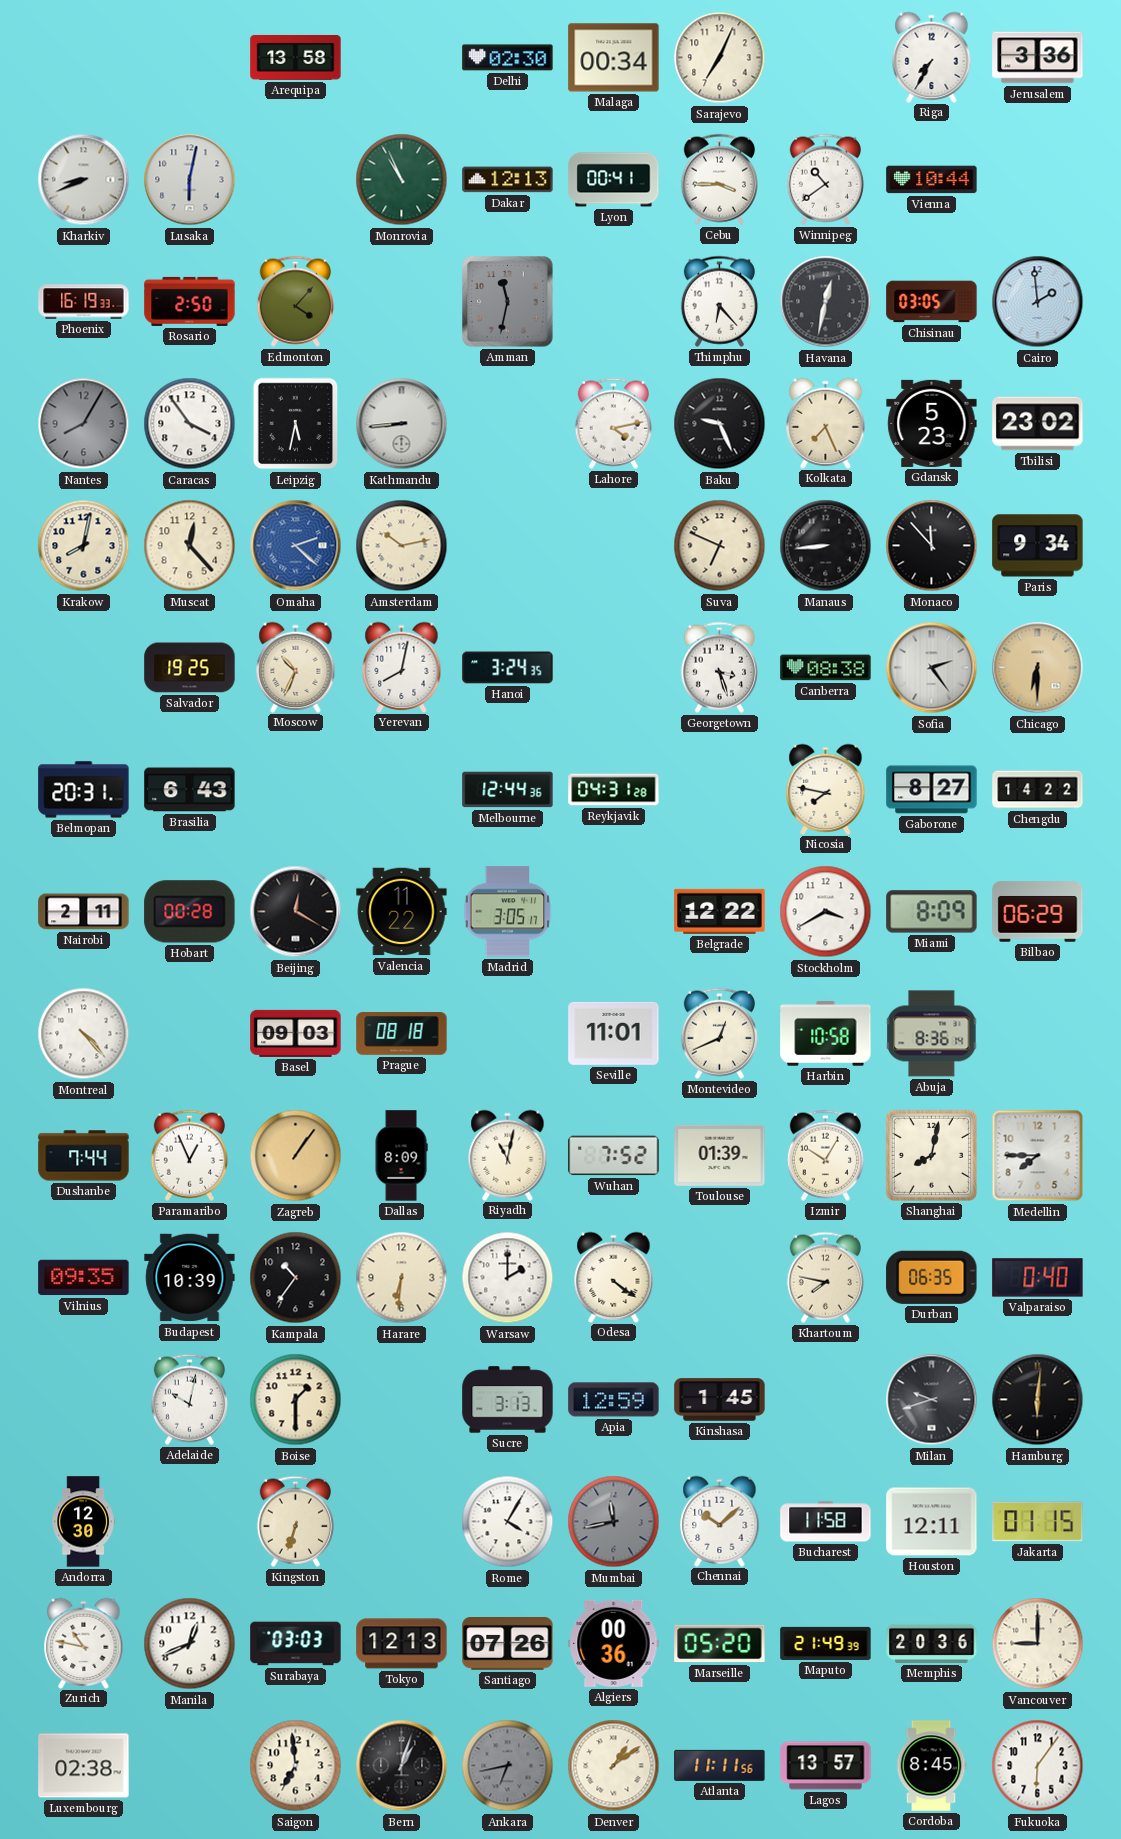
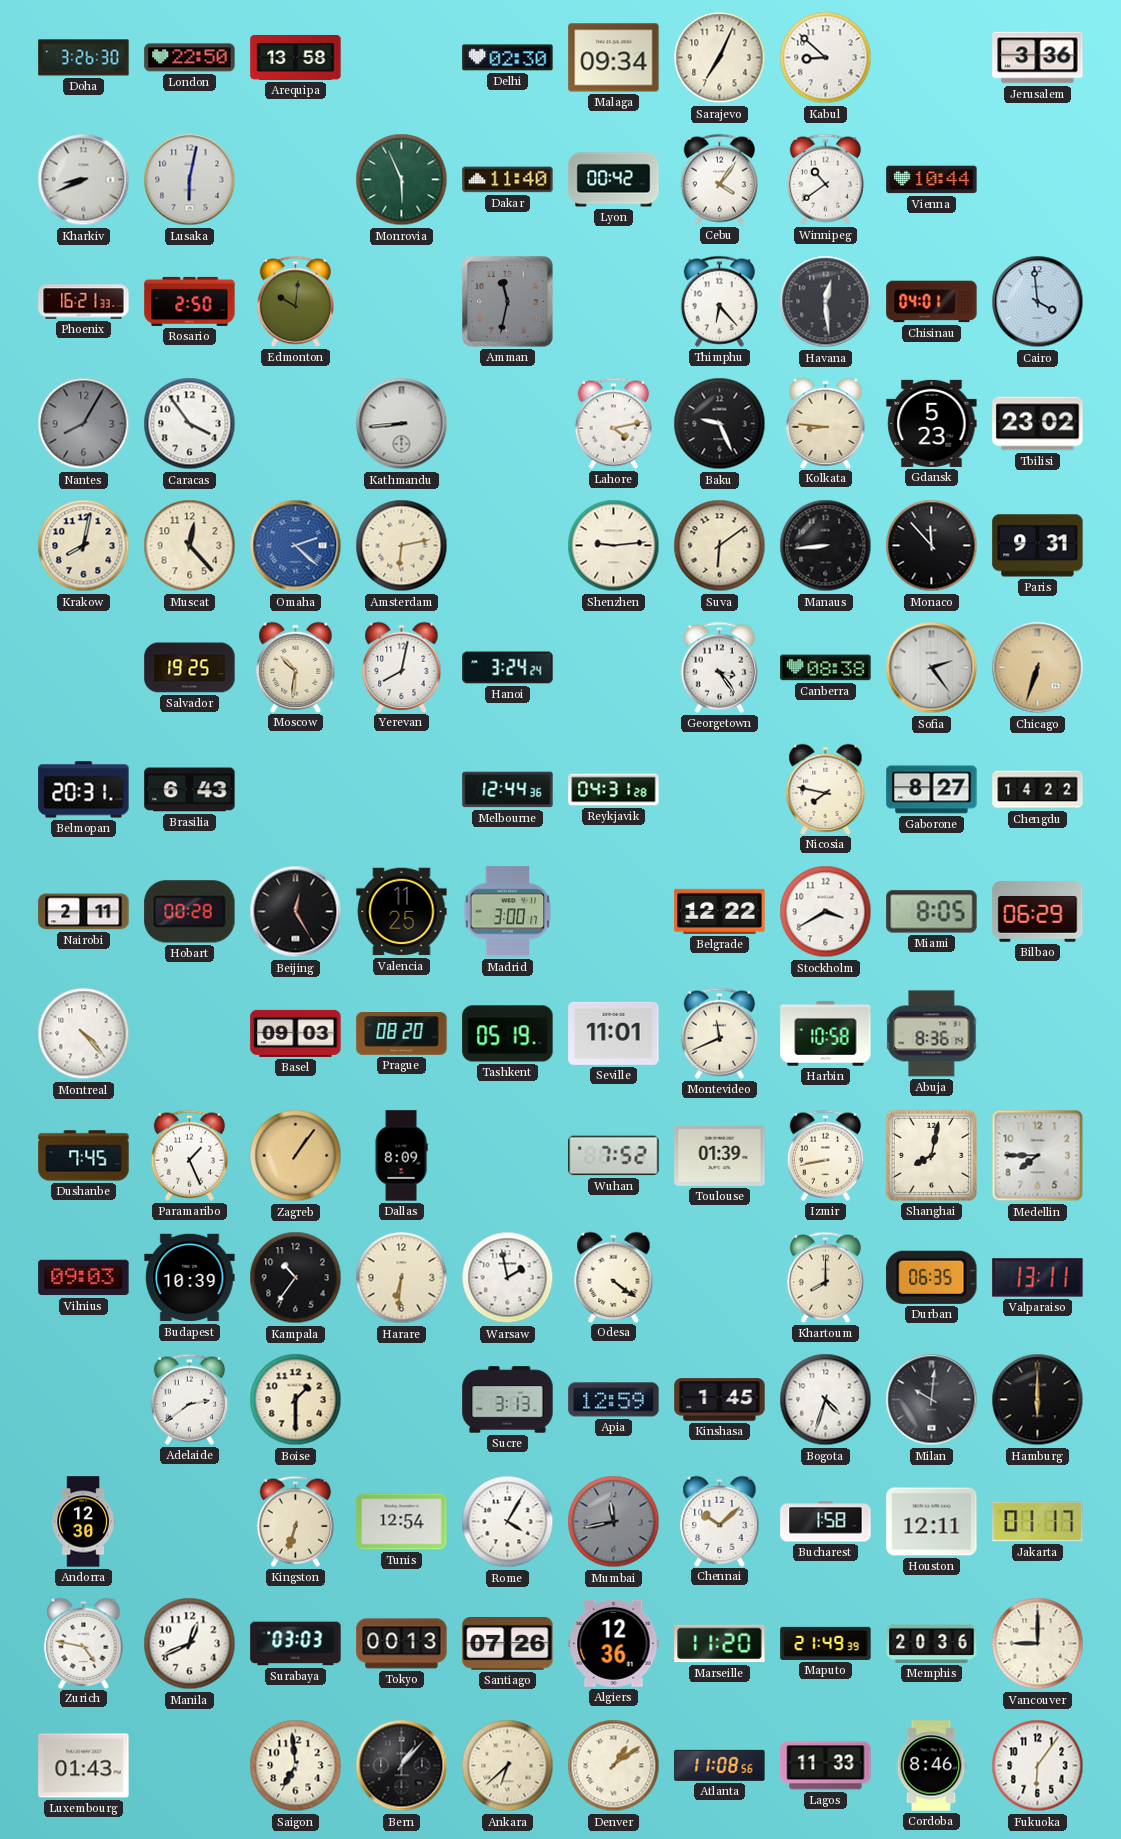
Doha: none -> 3:26
London: none -> 22:50
Malaga: 00:34 -> 09:34
Kabul: none -> 8:52
Riga: 7:35 -> none
Monrovia: 10:56 -> 5:56
Dakar: 12:13 -> 11:40
Lyon: 00:41 -> 00:42
Cebu: 3:45 -> 4:06
Phoenix: 16:19 -> 16:21
Edmonton: 4:07 -> 10:01
Havana: 12:32 -> 12:29
Chisinau: 03:05 -> 04:01
Cairo: 1:59 -> 3:59
Leipzig: 5:32 -> none
Kolkata: 7:26 -> 8:46
Amsterdam: 10:13 -> 6:13
Shenzhen: none -> 9:14
Suva: 6:49 -> 6:09
Paris: 9:34 -> 9:31
Moscow: 10:34 -> 10:31
Hanoi: 3:24:35 -> 3:24:24
Georgetown: 3:27 -> 3:24
Chicago: 6:30 -> 6:33
Beijing: 12:20 -> 12:25
Valencia: 11:22 -> 11:25
Madrid: 3:05 -> 3:00
Miami: 8:09 -> 8:05
Prague: 08:18 -> 08:20
Tashkent: none -> 05:19
Montevideo: 12:41 -> 11:41
Dushanbe: 7:44 -> 7:45
Paramaribo: 12:56 -> 1:26
Riyadh: 11:02 -> none
Izmir: 10:05 -> 8:43
Vilnius: 09:35 -> 09:03
Warsaw: 2:00 -> 1:58
Khartoum: 7:47 -> 8:00
Valparaiso: 0:40 -> 13:11
Adelaide: 10:02 -> 2:39
Bogota: none -> 4:33
Milan: 9:42 -> 10:01
Hamburg: 6:01 -> 6:00
Tunis: none -> 12:54
Bucharest: 11:58 -> 1:58
Jakarta: 01:15 -> 01:17
Zurich: 10:47 -> 4:47
Tokyo: 12:13 -> 00:13
Algiers: 00:36 -> 12:36
Marseille: 05:20 -> 11:20
Luxembourg: 02:38 -> 01:43
Bern: 1:03 -> 1:07
Ankara: 6:43 -> 6:38
Ankara dial: grey -> cream
Atlanta: 11:11 -> 11:08
Lagos: 13:57 -> 11:33
Cordoba: 8:45 -> 8:46
